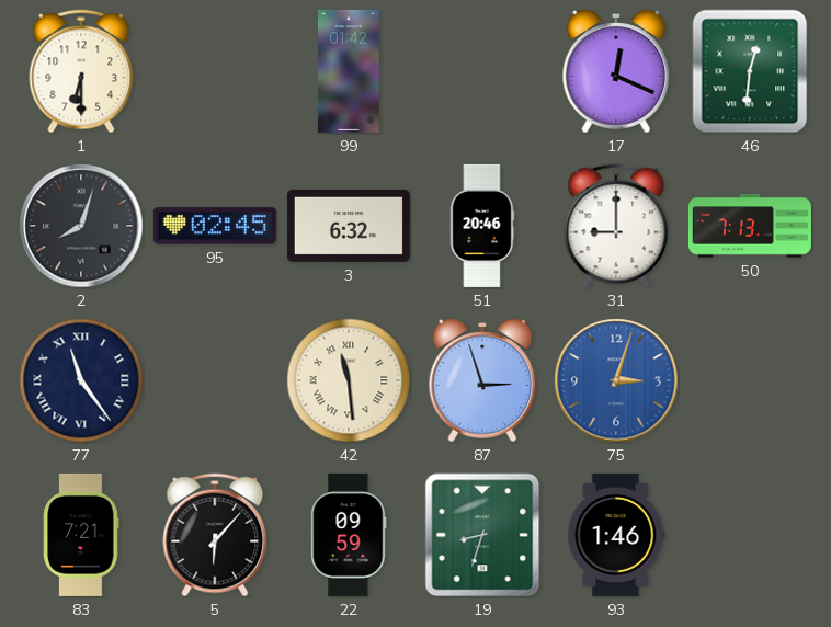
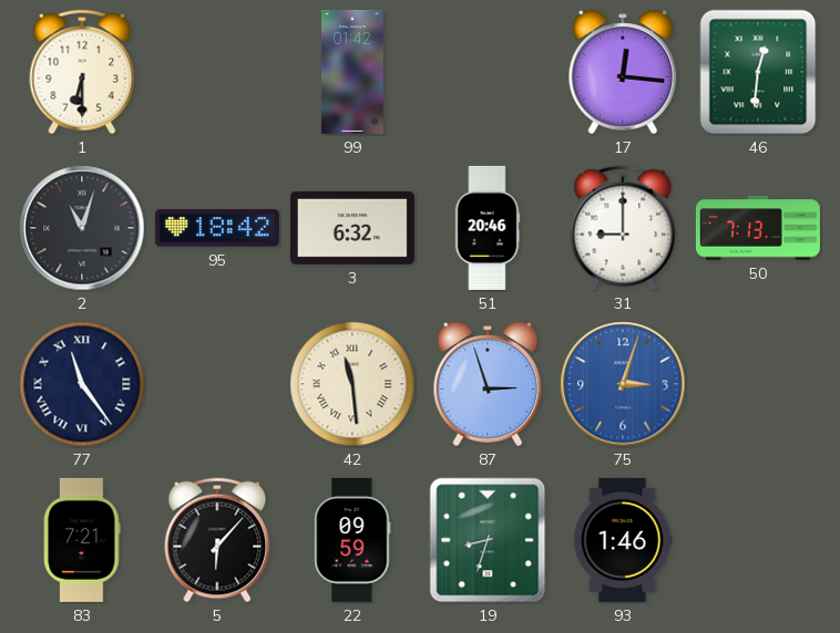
17: 12:19 -> 12:16
2: 8:03 -> 11:03
95: 02:45 -> 18:42
